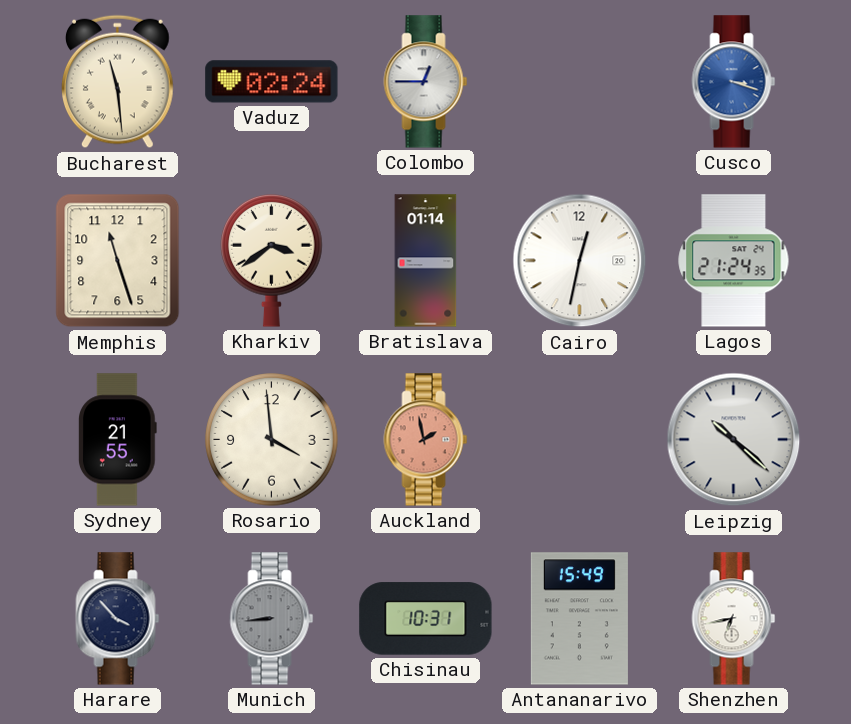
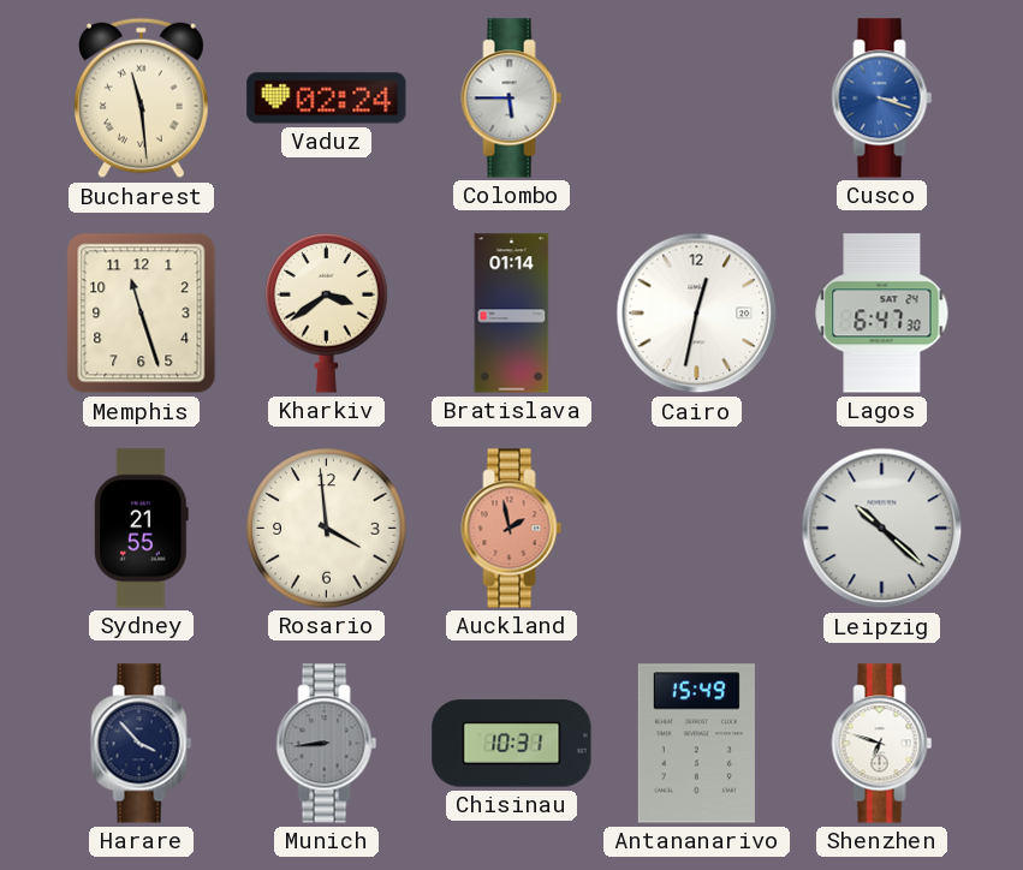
Colombo: 12:45 -> 5:45
Lagos: 21:24 -> 6:47
Shenzhen: 6:43 -> 6:48
